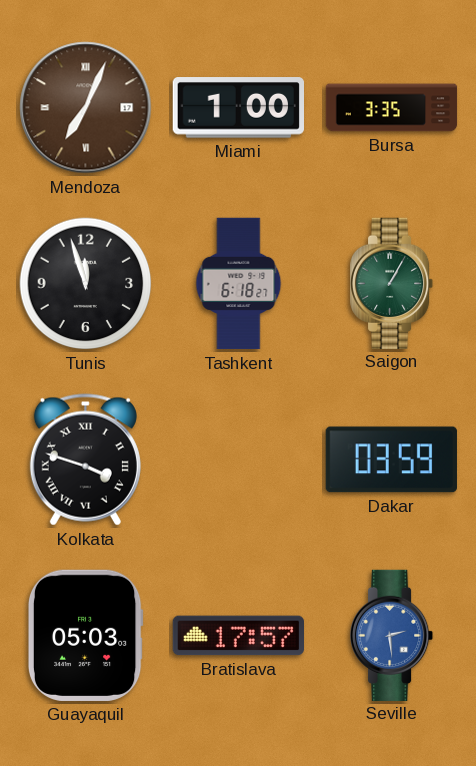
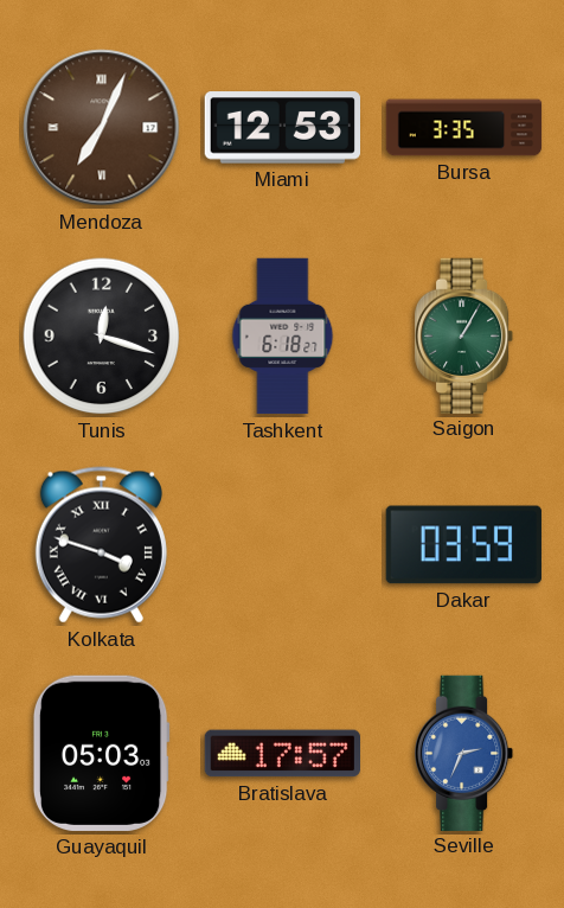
Miami: 1:00 -> 12:53
Tunis: 11:57 -> 12:18
Seville: 2:29 -> 2:34
